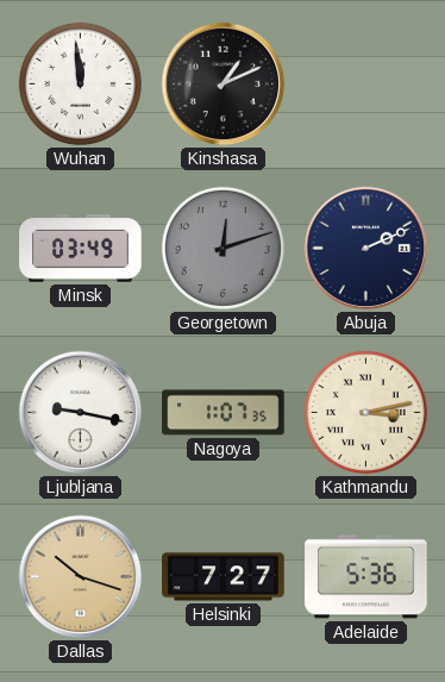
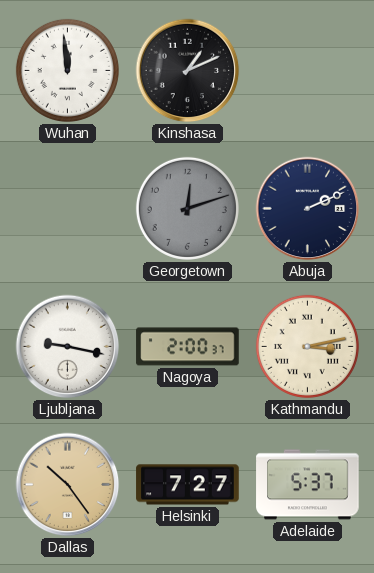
Minsk: 03:49 -> none
Nagoya: 1:07 -> 2:00
Dallas: 10:18 -> 10:24
Adelaide: 5:36 -> 5:37
